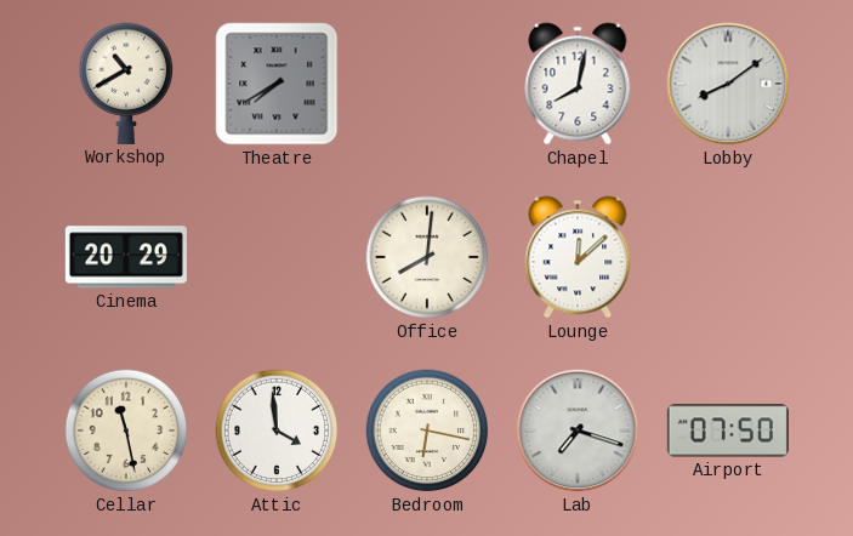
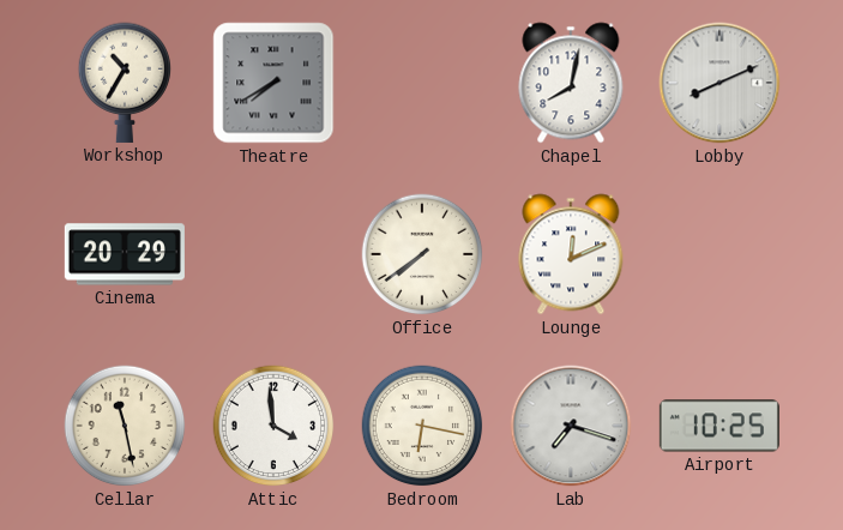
Workshop: 10:40 -> 10:35
Lobby: 8:09 -> 8:11
Office: 8:01 -> 7:39
Lounge: 12:08 -> 12:11
Airport: 07:50 -> 10:25
